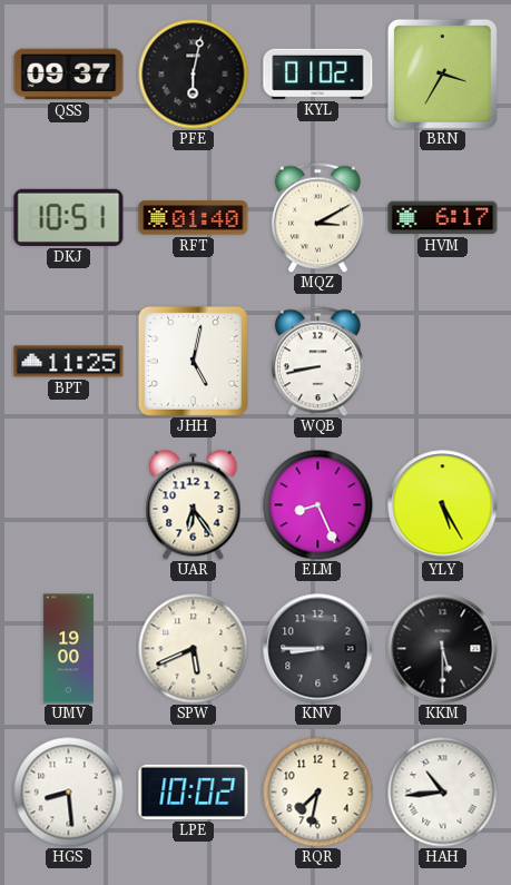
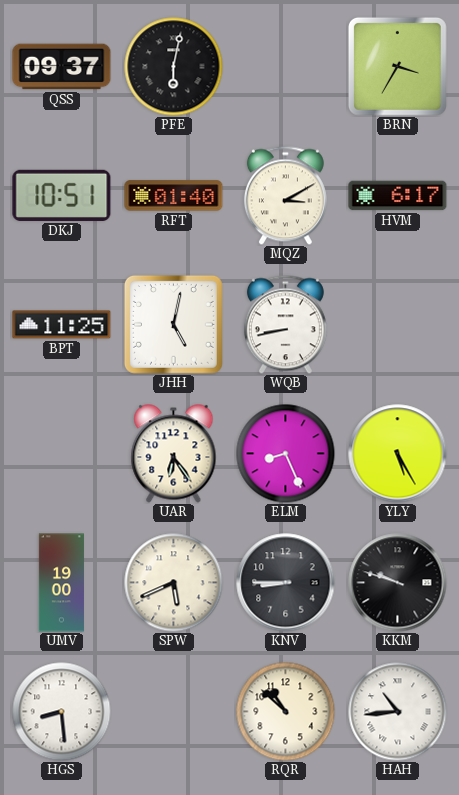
KYL: 01:02 -> none
KKM: 5:30 -> 9:48
LPE: 10:02 -> none
RQR: 7:32 -> 10:52
